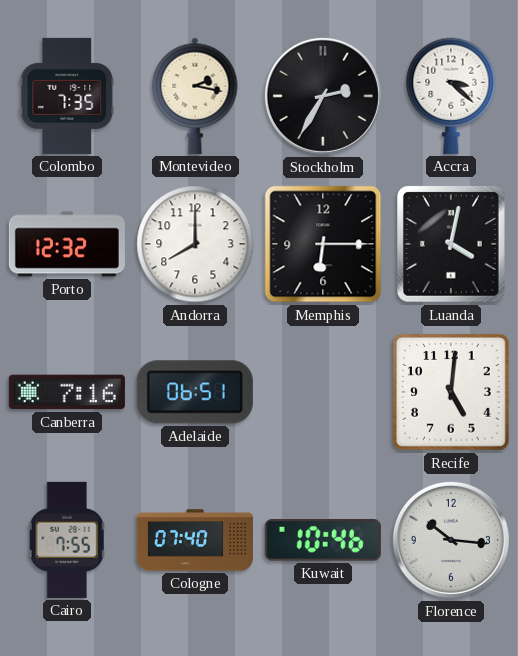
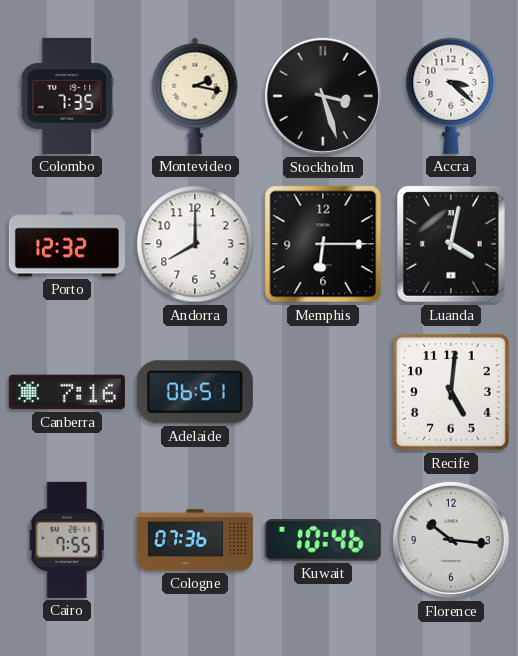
Stockholm: 2:35 -> 3:27
Cologne: 07:40 -> 07:36
